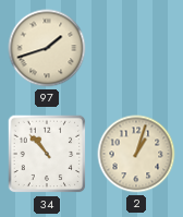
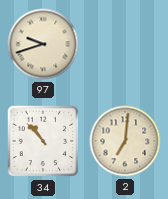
97: 1:42 -> 9:42
2: 1:03 -> 7:01
